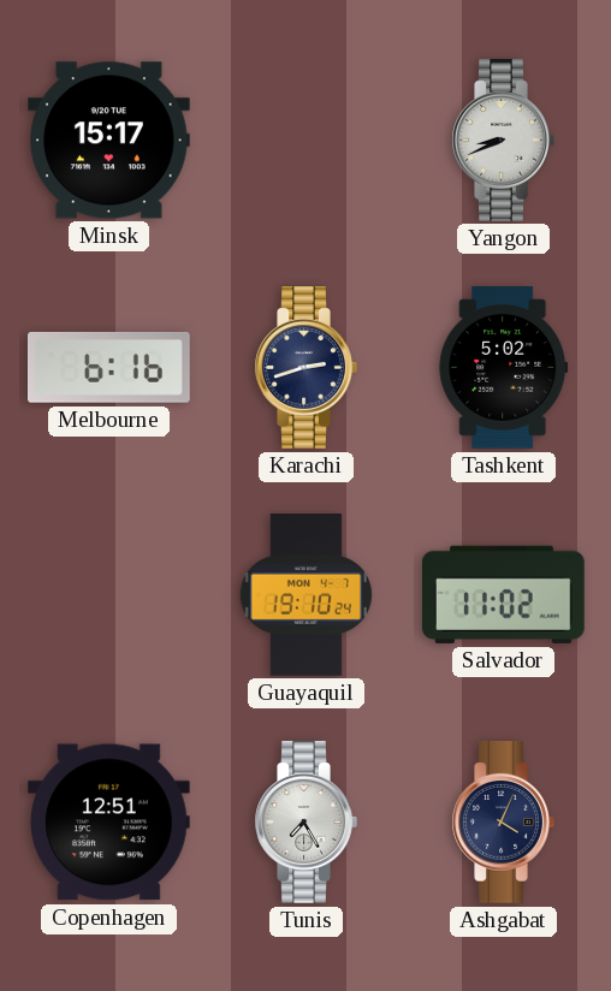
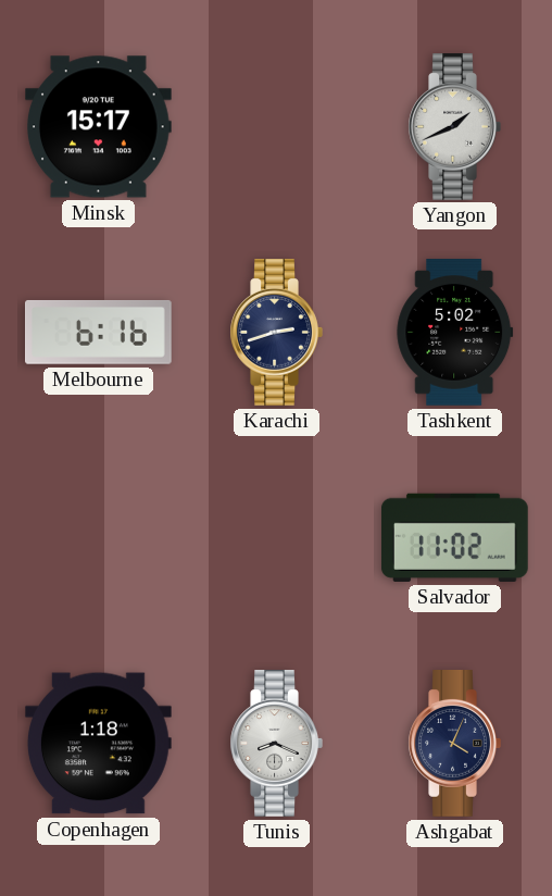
Yangon: 8:41 -> 1:41
Guayaquil: 19:10 -> none
Copenhagen: 12:51 -> 1:18
Tunis: 7:25 -> 8:19
